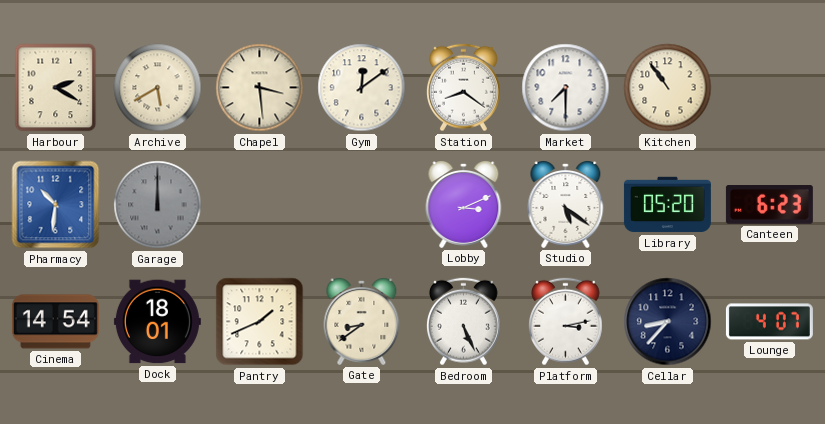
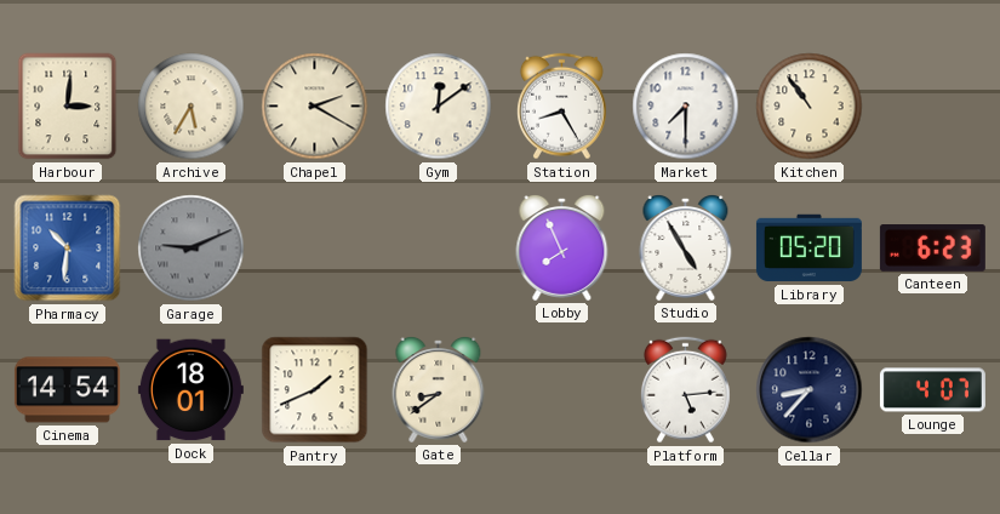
Harbour: 2:20 -> 3:01
Archive: 5:40 -> 5:35
Chapel: 3:29 -> 2:20
Station: 8:21 -> 8:25
Garage: 12:00 -> 9:11
Lobby: 3:11 -> 7:56
Studio: 5:21 -> 4:55
Bedroom: 5:26 -> none
Platform: 3:13 -> 5:14
